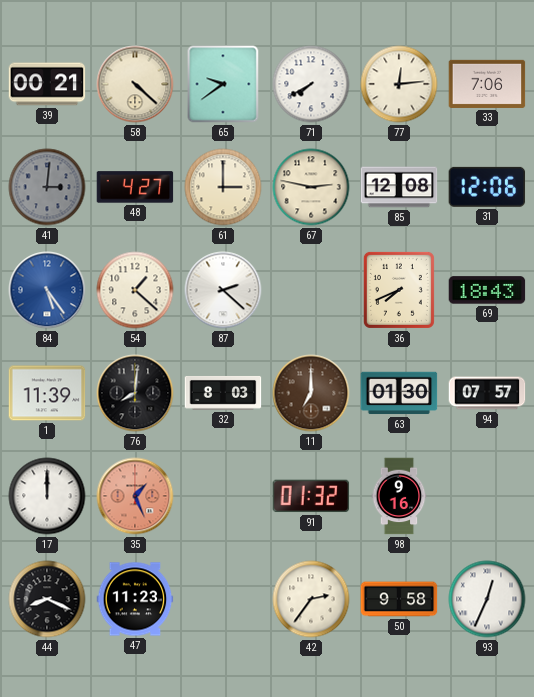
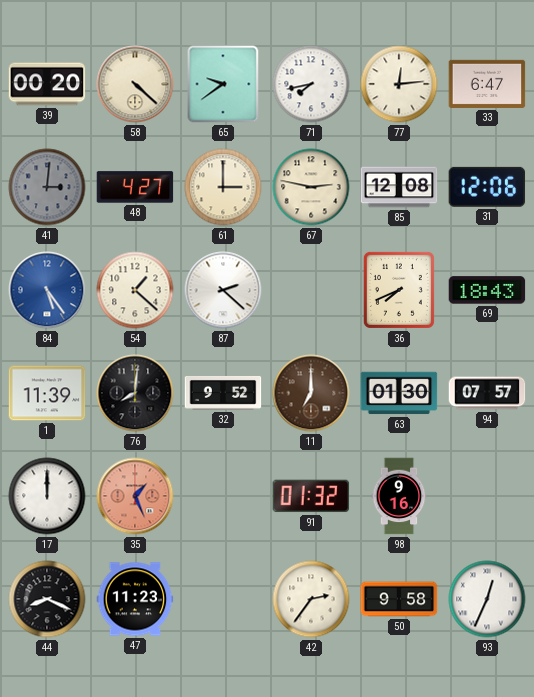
39: 00:21 -> 00:20
71: 7:40 -> 7:43
33: 7:06 -> 6:47
32: 8:03 -> 9:52
